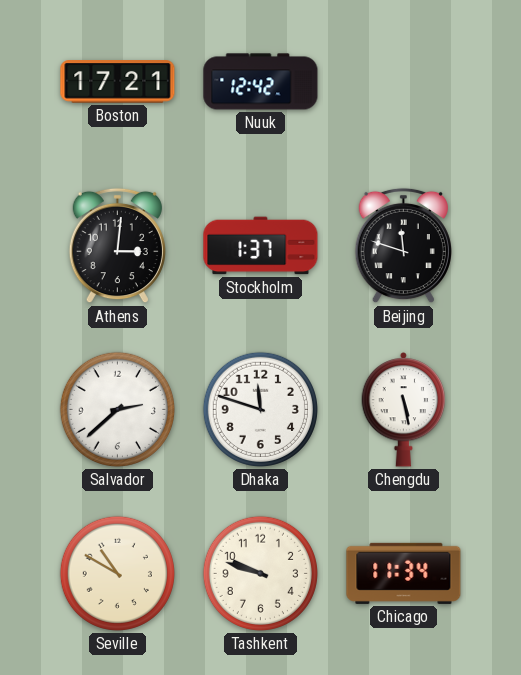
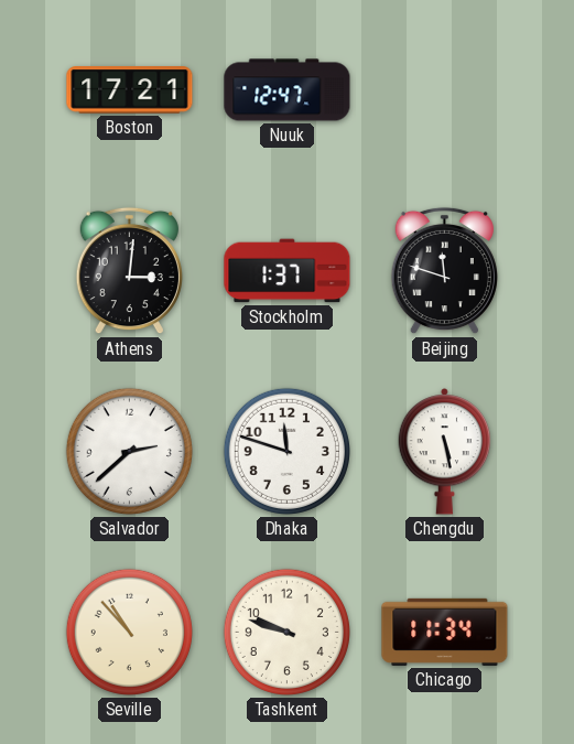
Nuuk: 12:42 -> 12:47
Seville: 10:50 -> 10:53
